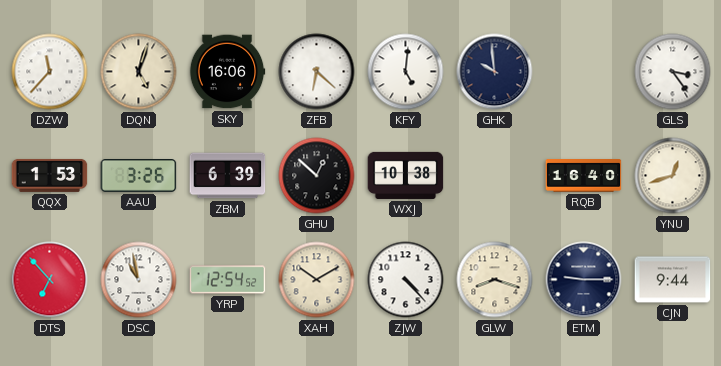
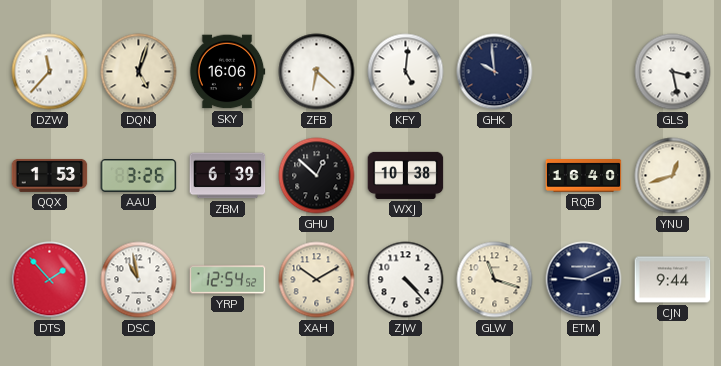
GLS: 3:24 -> 3:28
DTS: 6:53 -> 1:53
GLW: 8:18 -> 11:18
ETM: 9:15 -> 9:11
